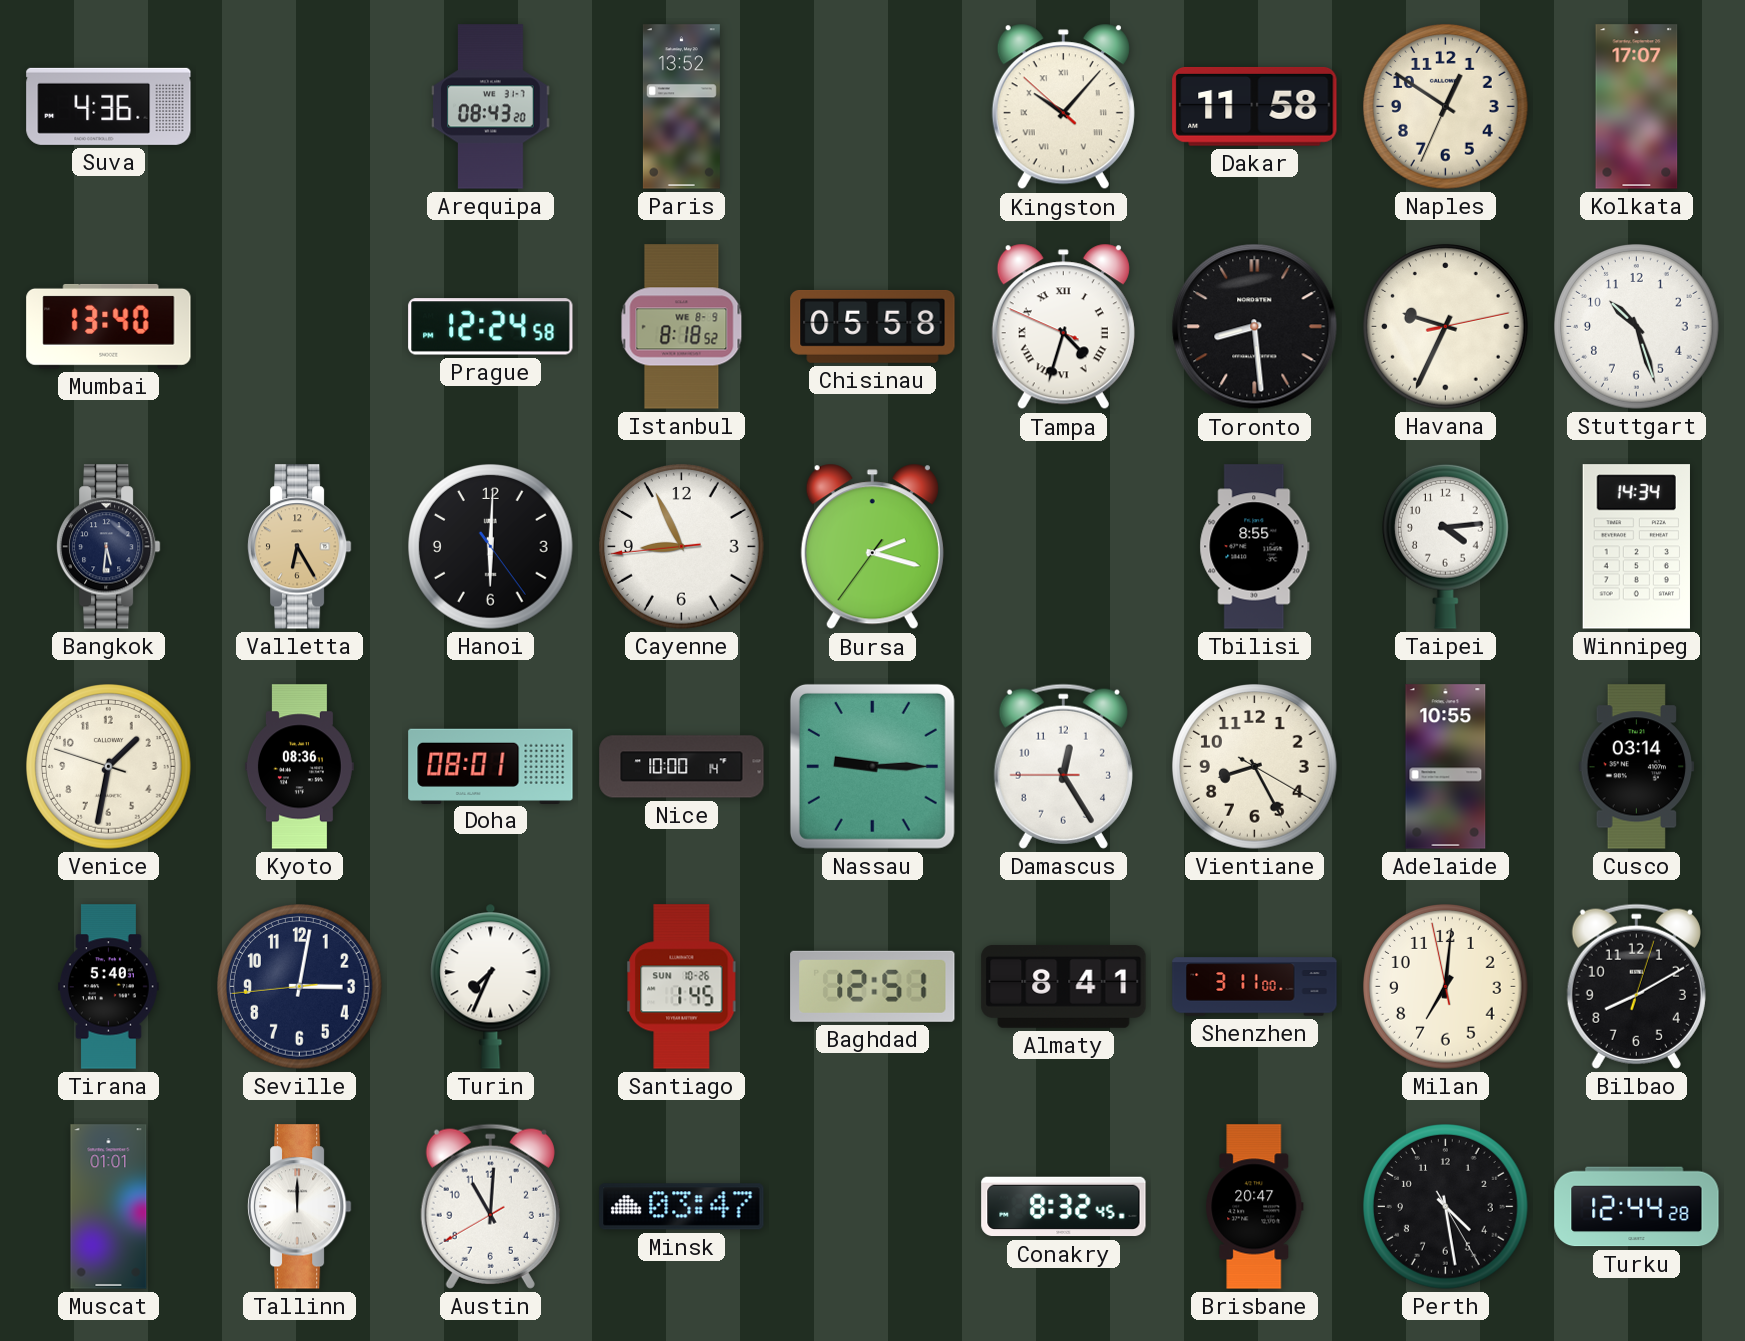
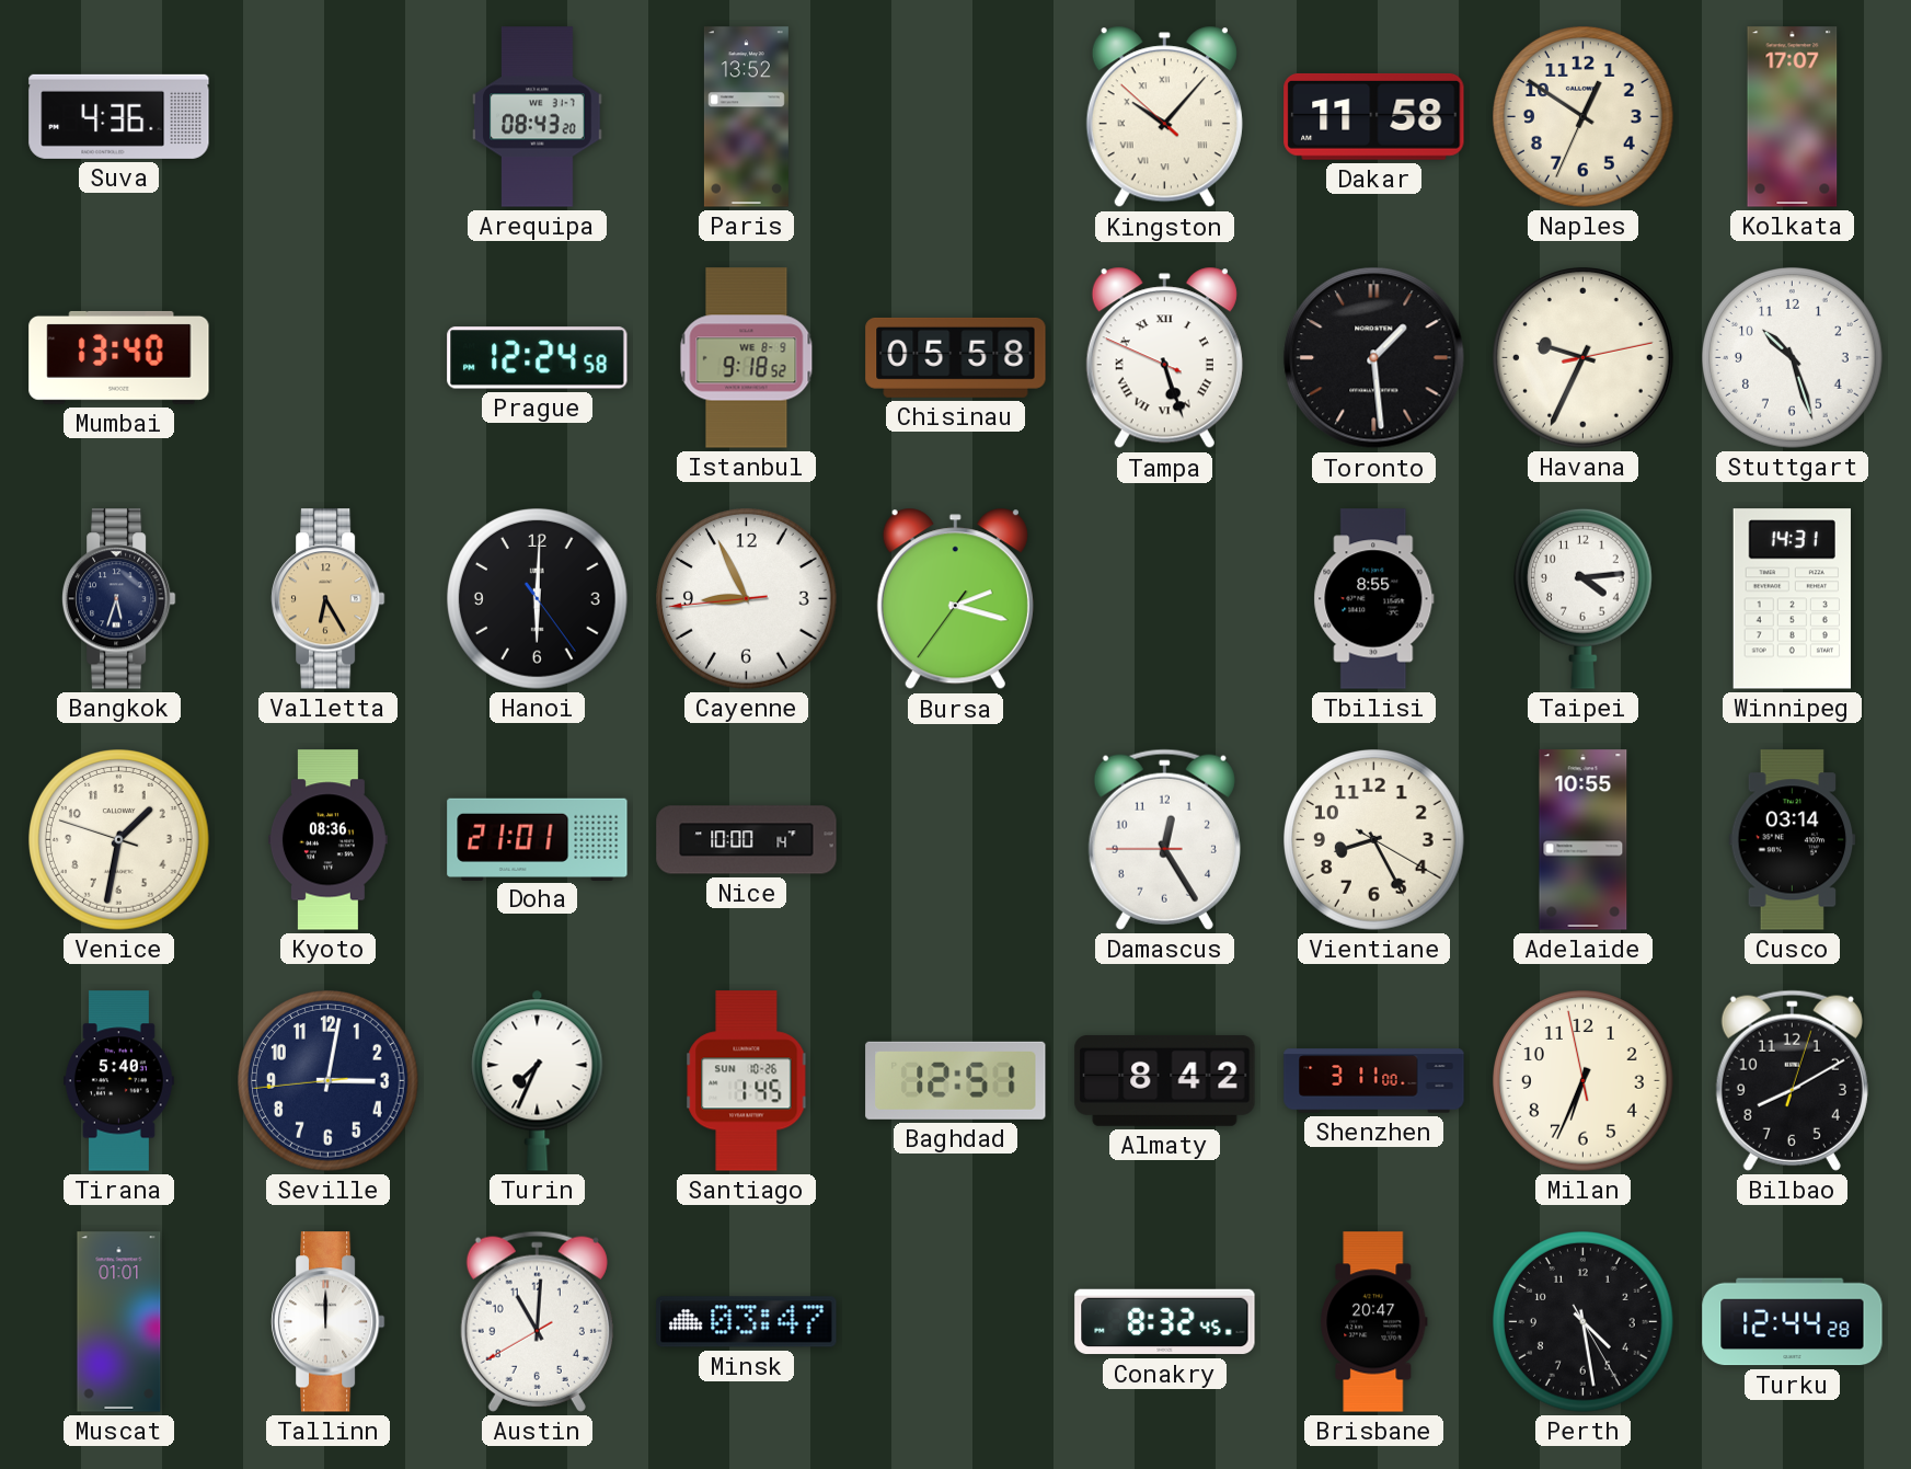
Istanbul: 8:18 -> 9:18
Tampa: 4:32 -> 5:26
Toronto: 8:29 -> 1:29
Bangkok: 5:31 -> 5:33
Winnipeg: 14:34 -> 14:31
Doha: 08:01 -> 21:01
Nassau: 9:15 -> none
Almaty: 8:41 -> 8:42
Milan: 7:00 -> 6:33
